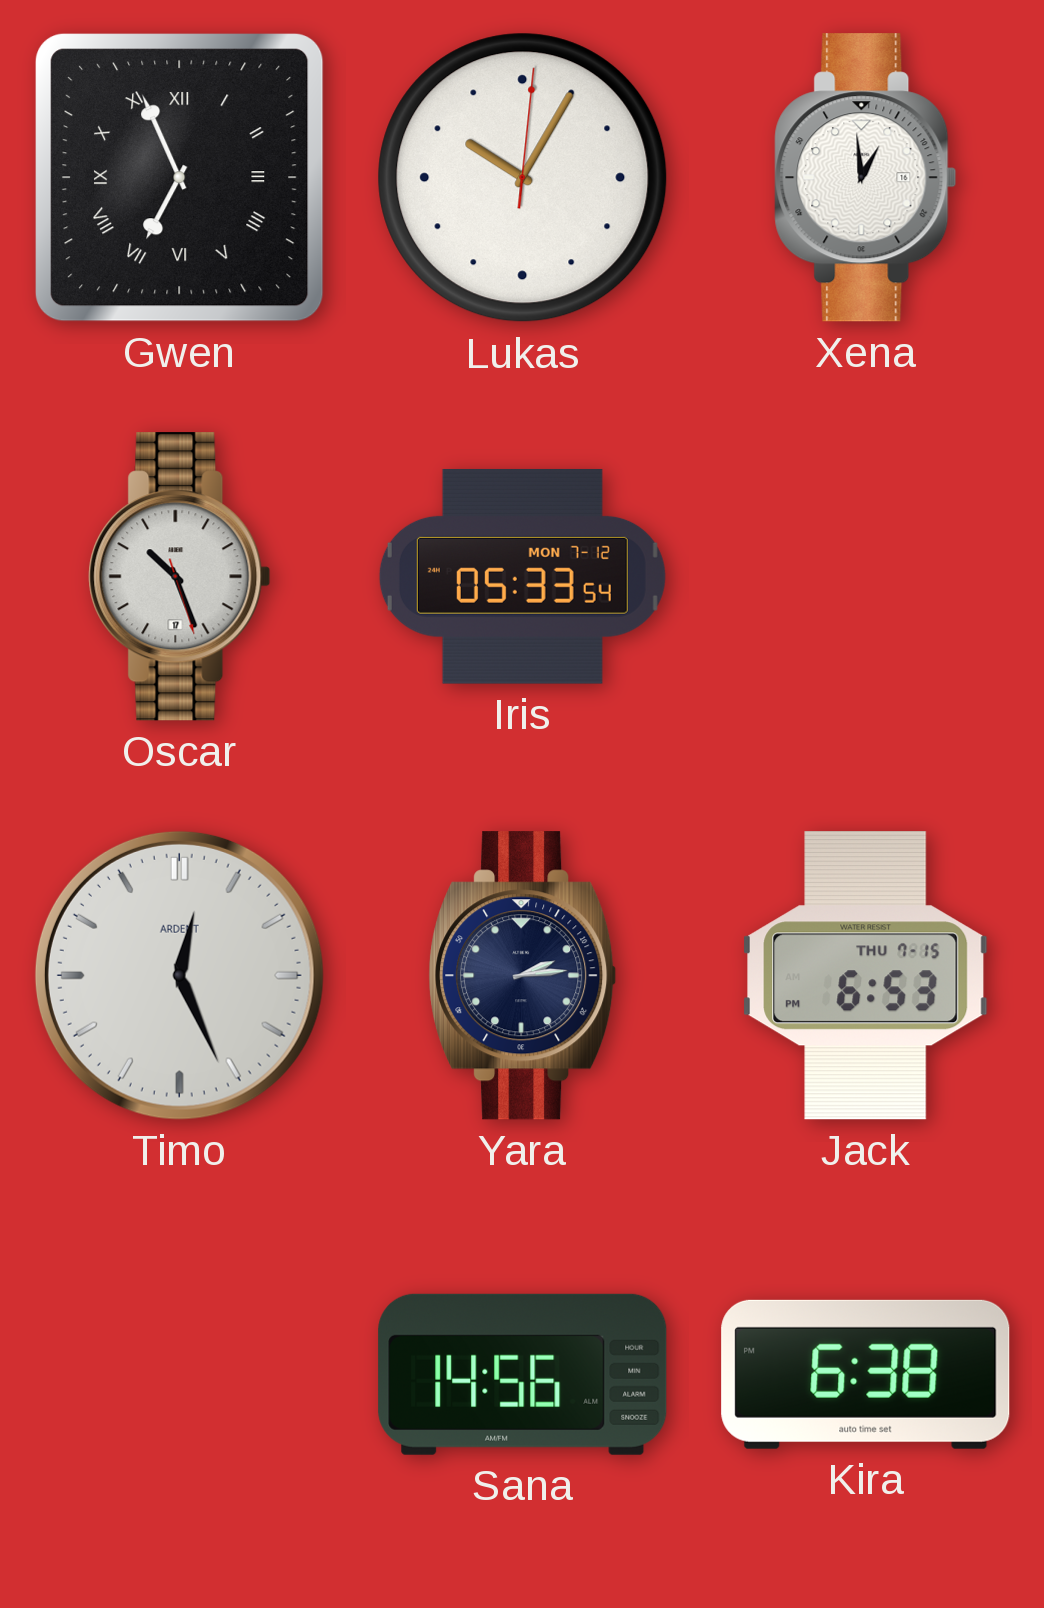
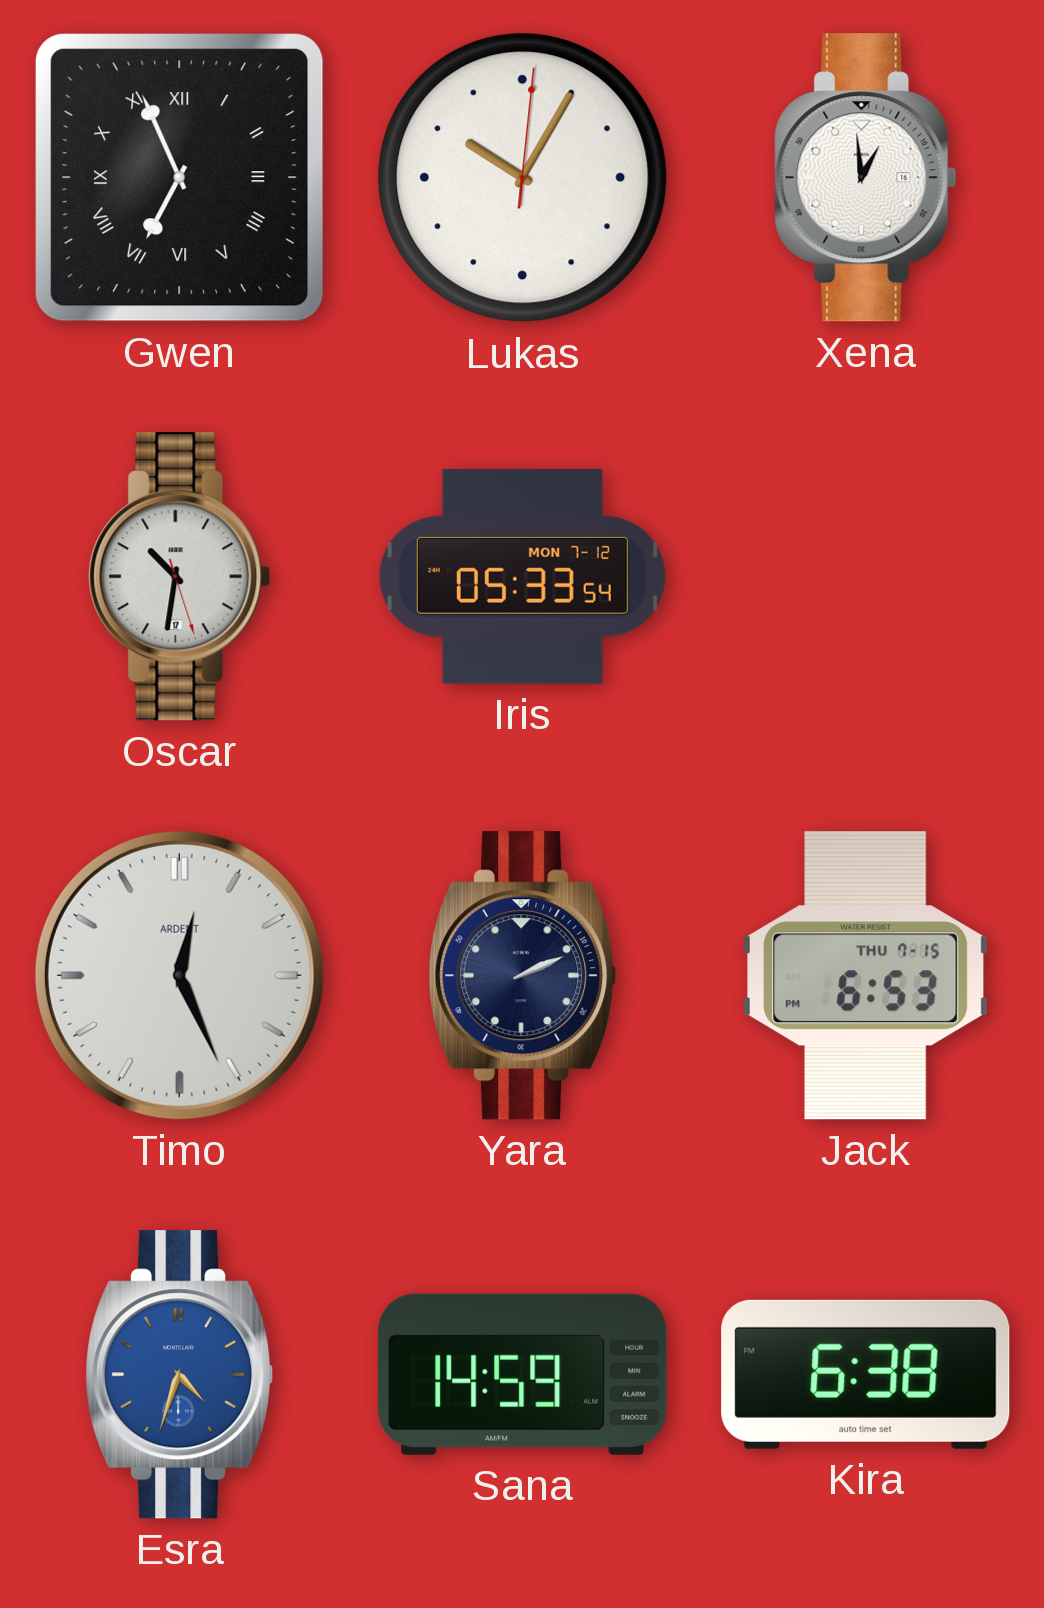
Oscar: 10:26 -> 10:31
Yara: 2:14 -> 2:11
Esra: none -> 4:33
Sana: 14:56 -> 14:59
